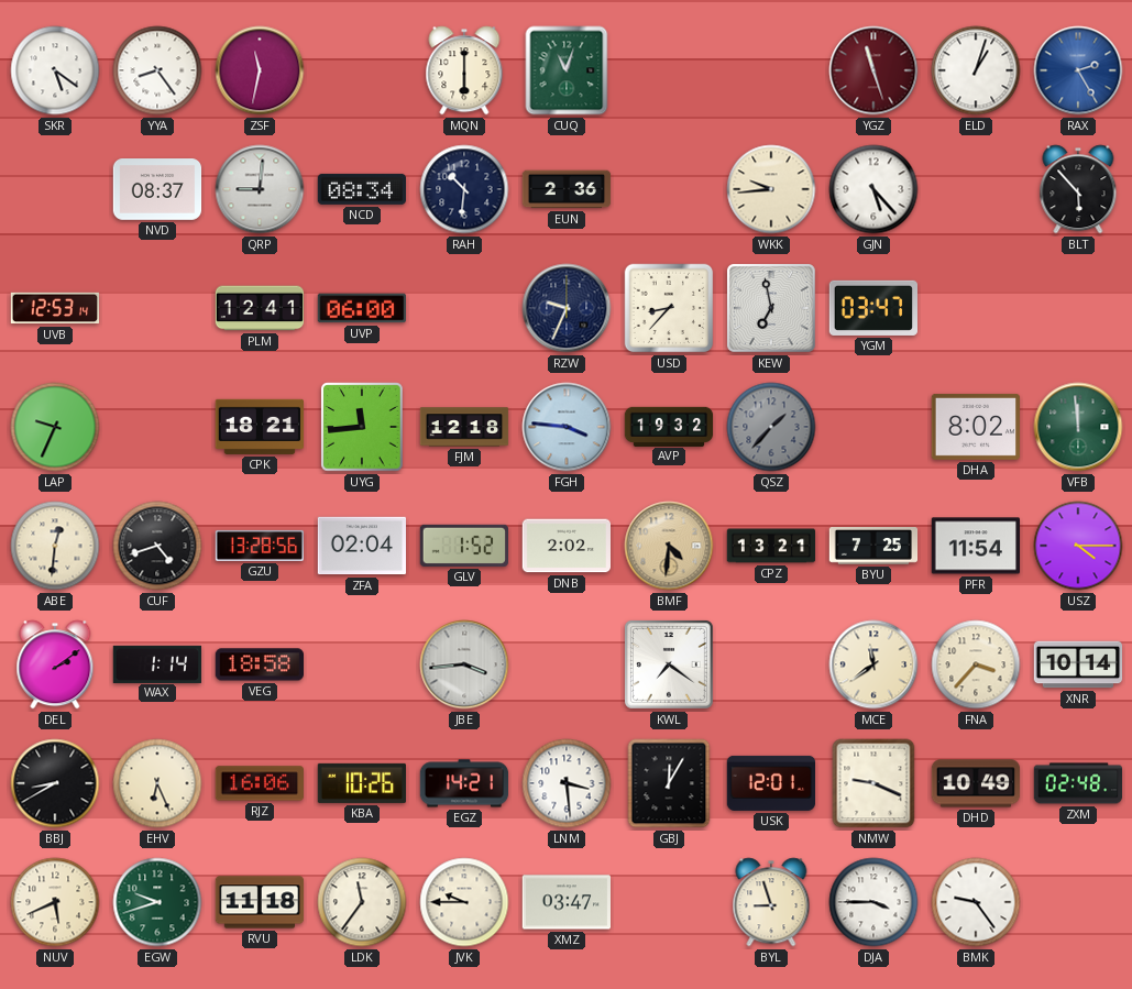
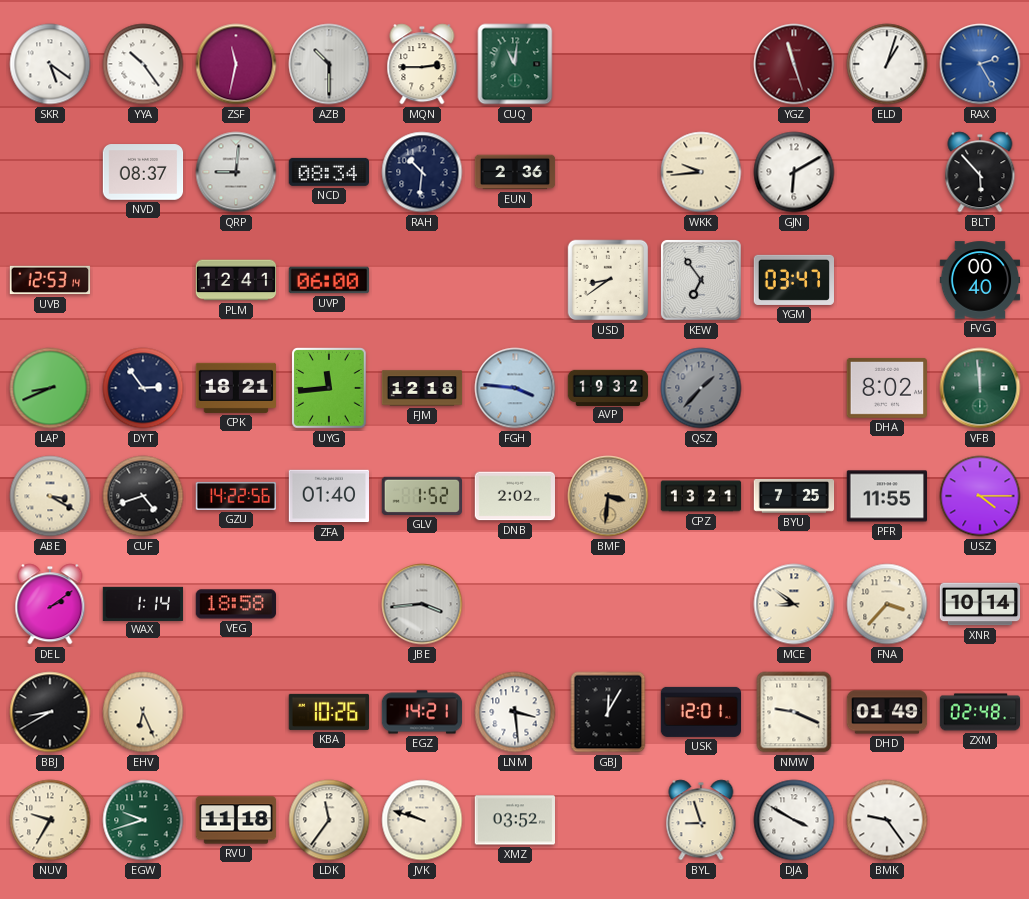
YYA: 8:24 -> 10:24
AZB: none -> 10:30
MQN: 6:00 -> 2:45
CUQ: 11:03 -> 11:01
GJN: 5:23 -> 6:10
RZW: 9:34 -> none
USD: 8:37 -> 8:39
KEW: 6:58 -> 6:54
FVG: none -> 00:40
LAP: 9:34 -> 8:41
DYT: none -> 2:54
ABE: 12:31 -> 3:20
GZU: 13:28 -> 14:22
ZFA: 02:04 -> 01:40
BMF: 4:31 -> 3:31
PFR: 11:54 -> 11:55
KWL: 7:21 -> none
MCE: 11:39 -> 8:51
RJZ: 16:06 -> none
DHD: 10:49 -> 01:49
NUV: 5:41 -> 9:35
JVK: 9:45 -> 9:48
XMZ: 03:47 -> 03:52
DJA: 3:45 -> 3:50
